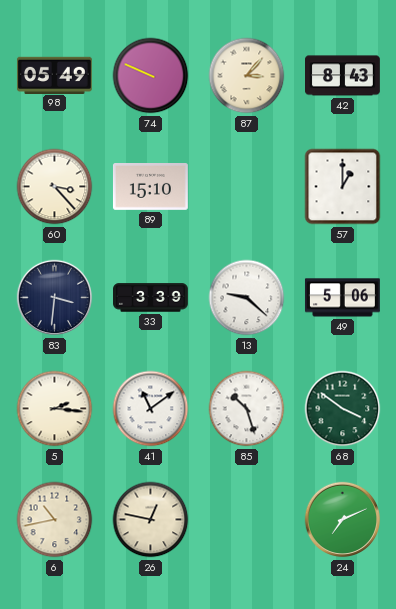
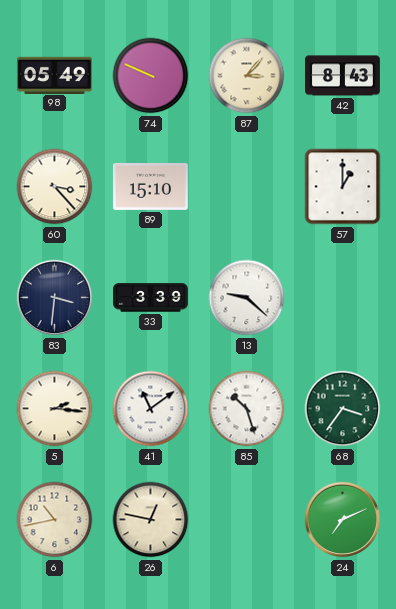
49: 5:06 -> none
68: 3:51 -> 3:36
